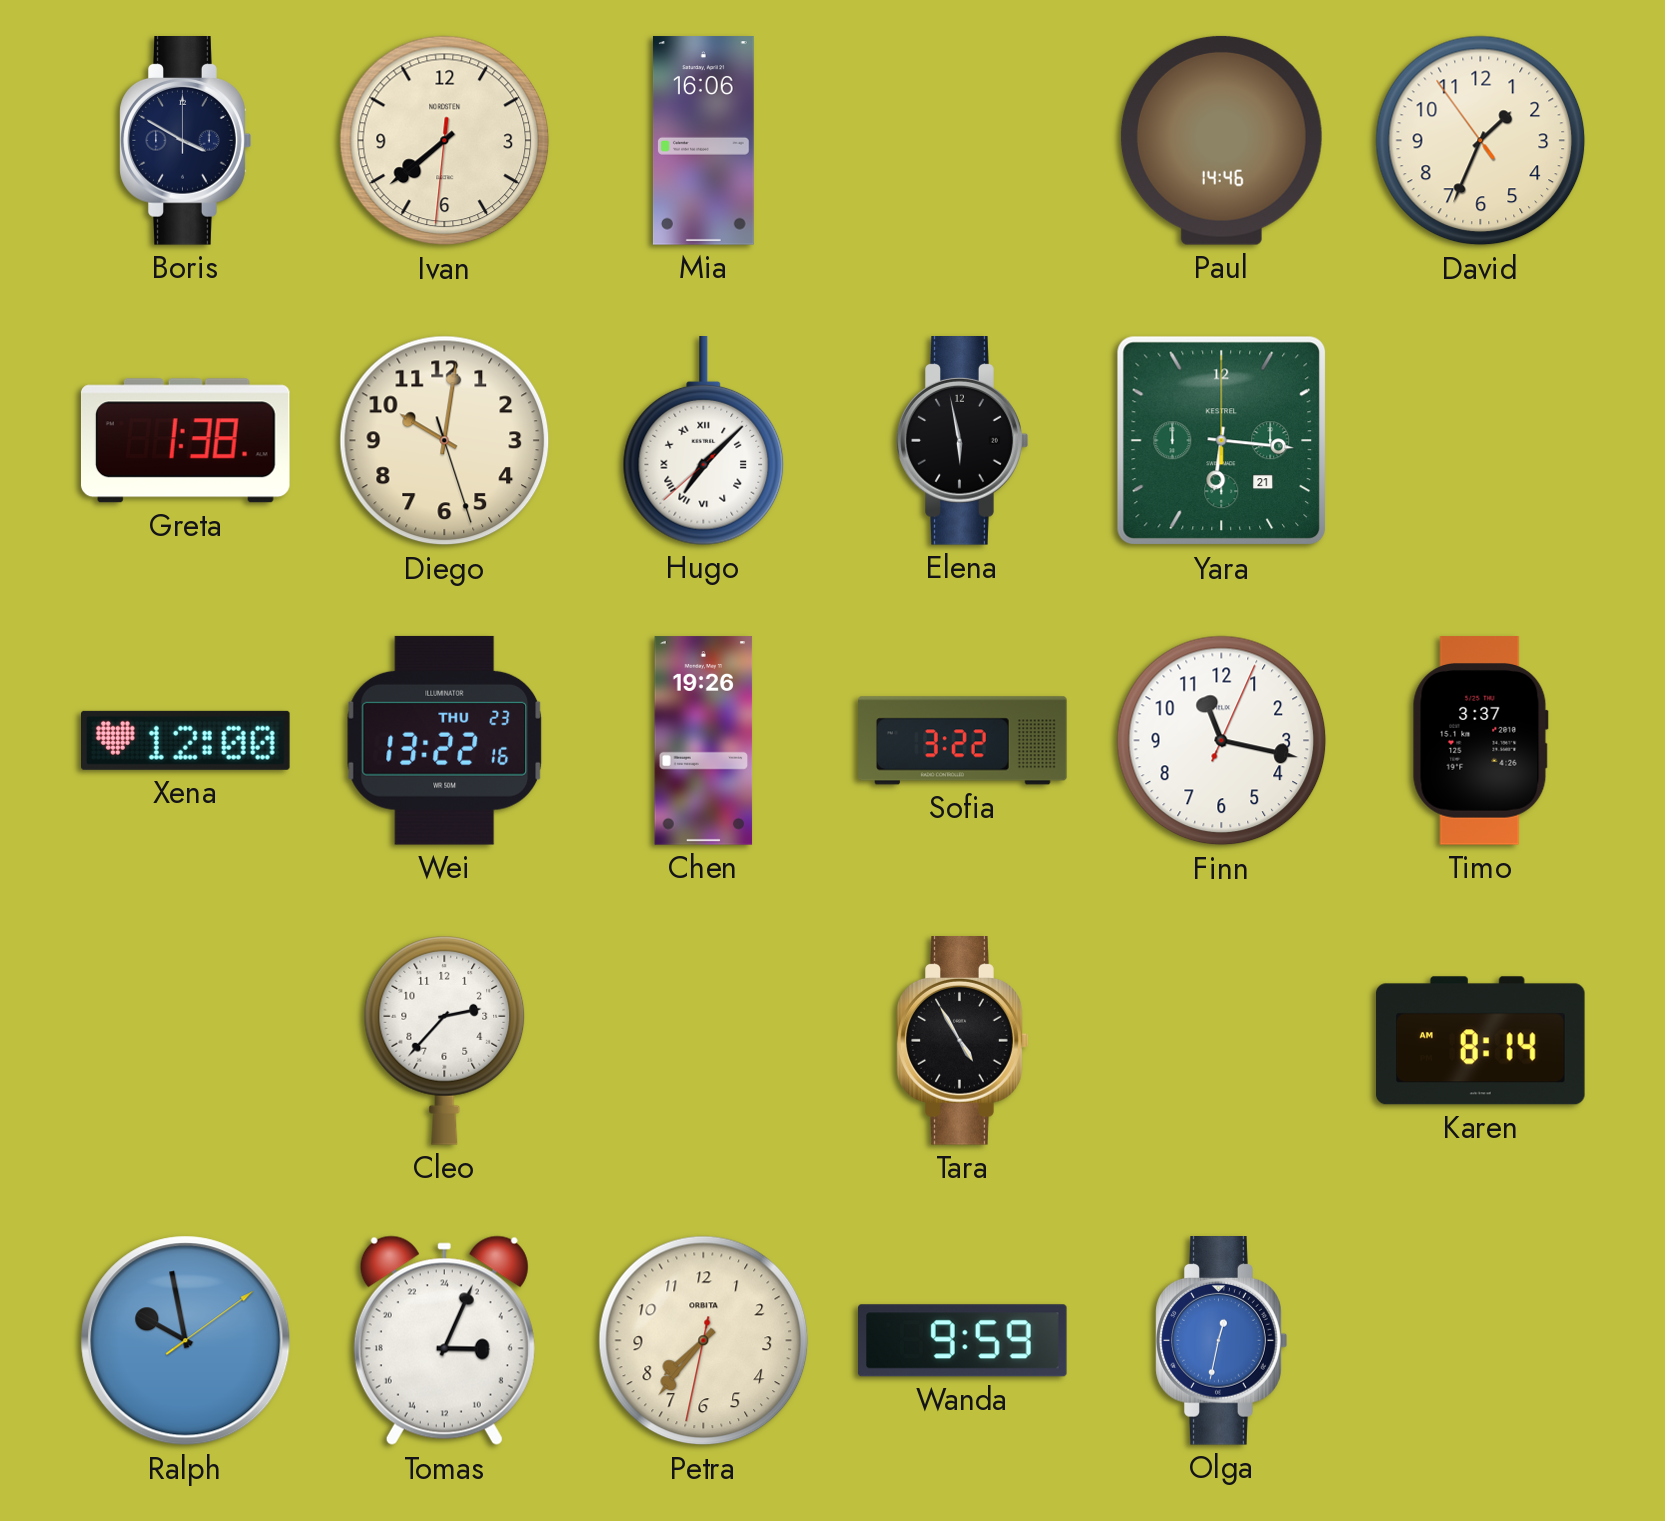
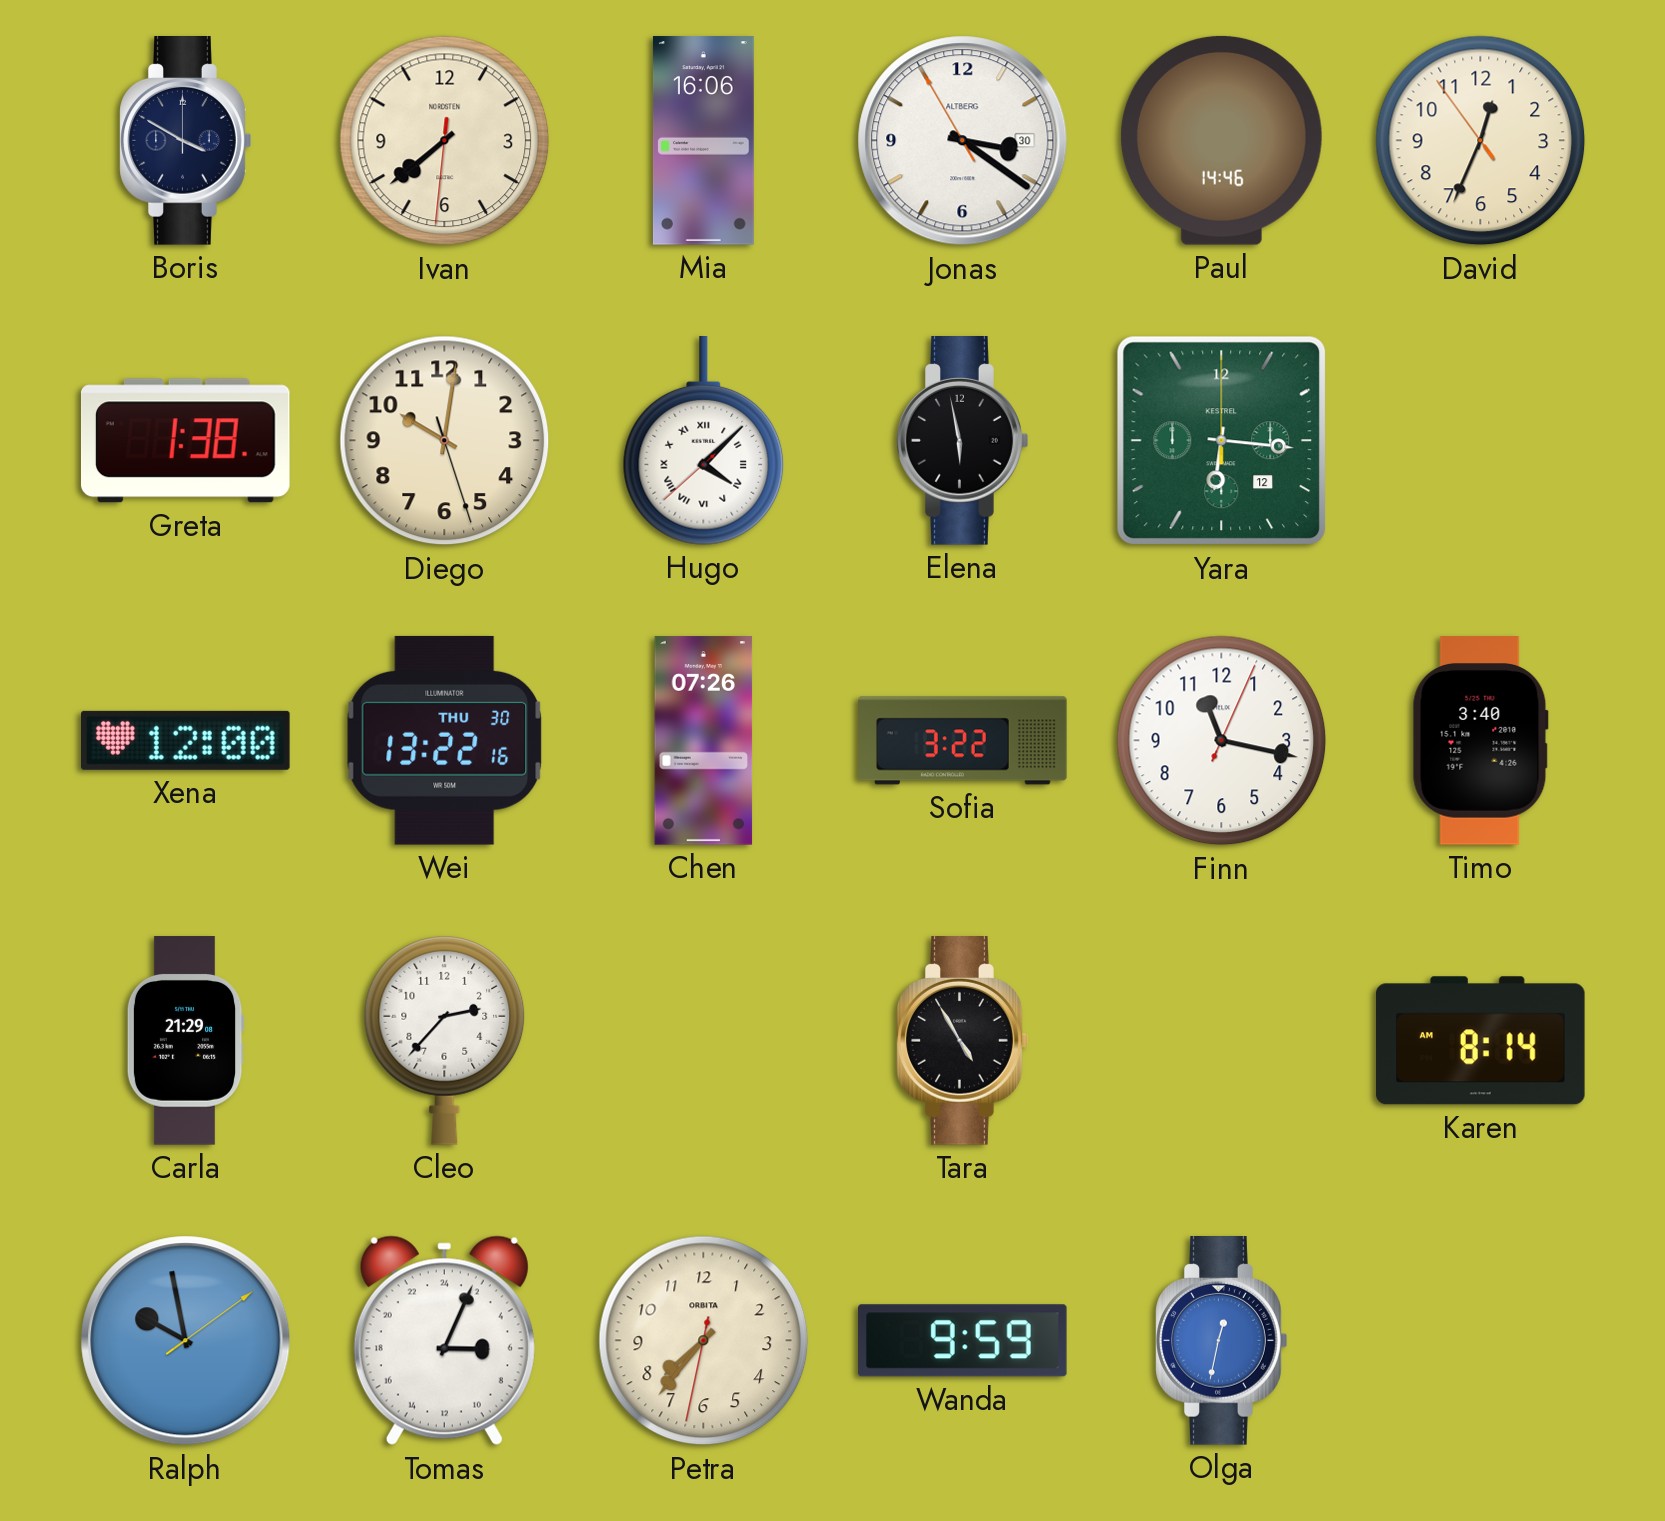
Jonas: none -> 3:20
David: 1:33 -> 12:33
Hugo: 7:07 -> 4:07
Yara date: 21 -> 12
Wei date: THU 23 -> THU 30
Chen: 19:26 -> 07:26
Timo: 3:37 -> 3:40
Carla: none -> 21:29
